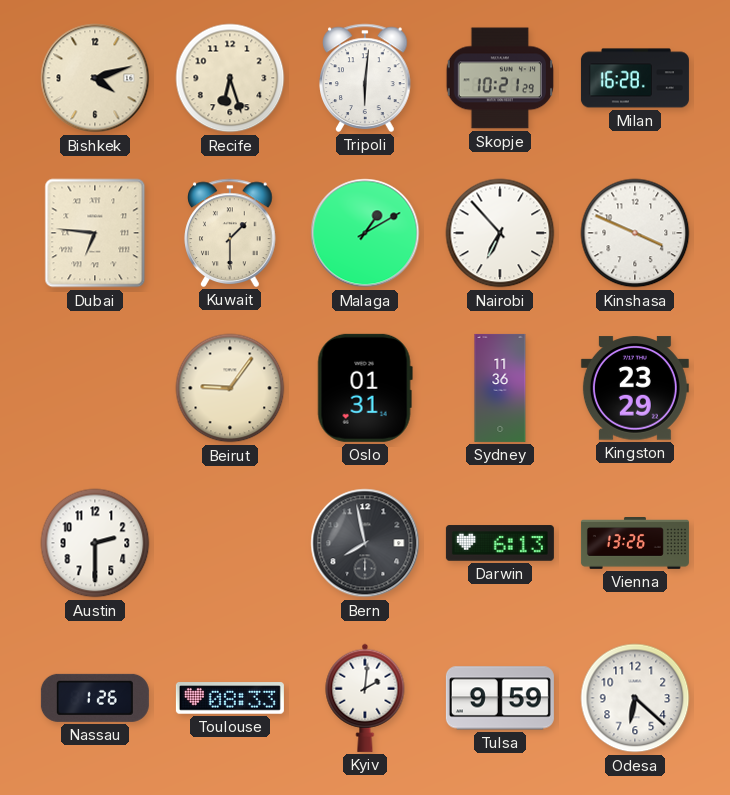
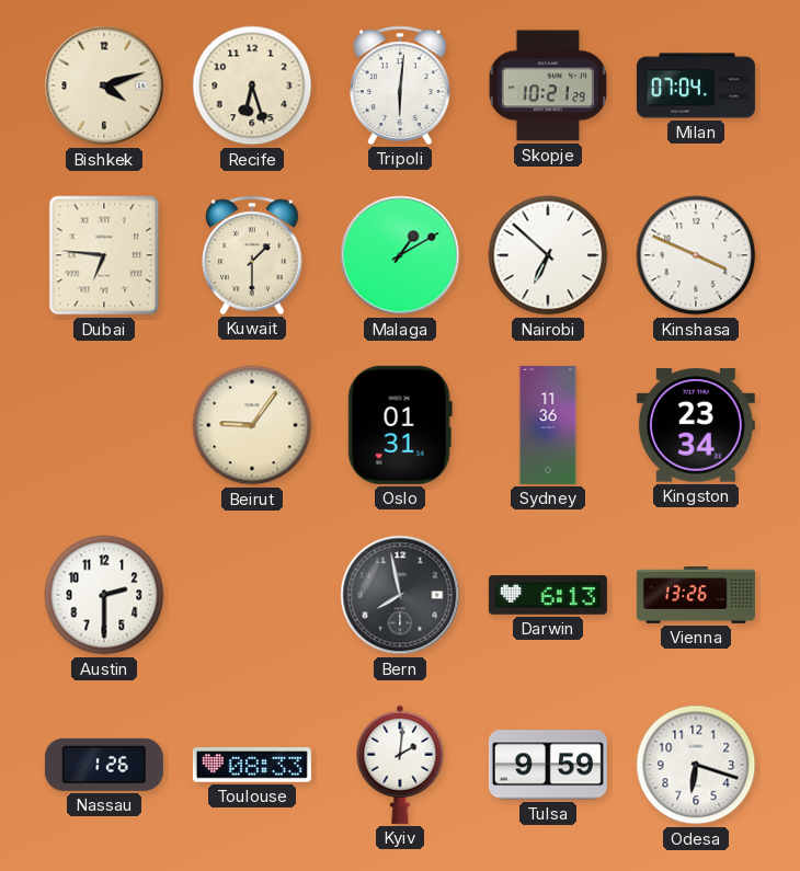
Milan: 16:28 -> 07:04
Nairobi: 6:53 -> 6:52
Kingston: 23:29 -> 23:34
Odesa: 6:22 -> 6:18
